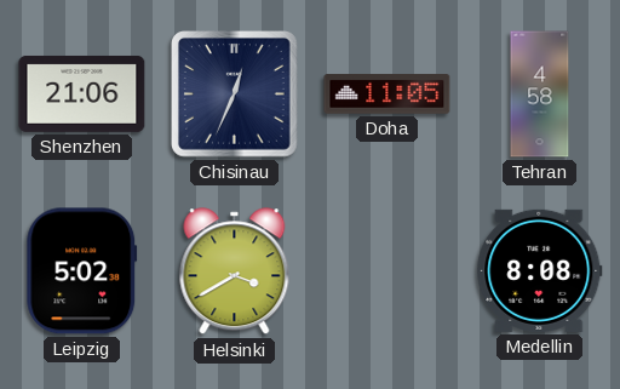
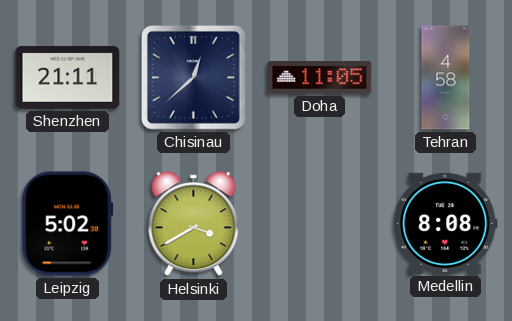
Shenzhen: 21:06 -> 21:11
Chisinau: 12:34 -> 12:38
